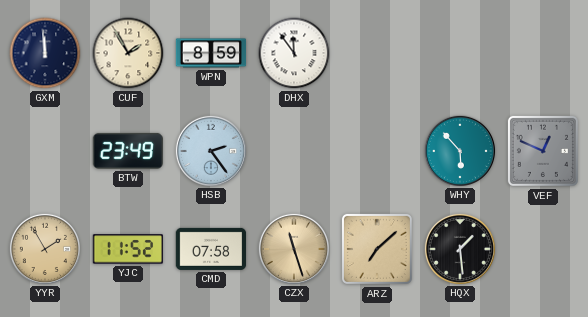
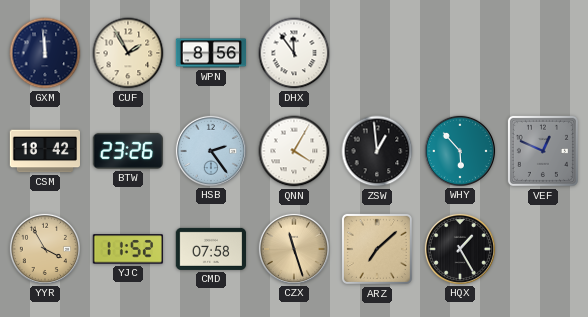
WPN: 8:59 -> 8:56
CSM: none -> 18:42
BTW: 23:49 -> 23:26
QNN: none -> 4:05
ZSW: none -> 12:59
YYR: 1:55 -> 3:55
HQX: 1:29 -> 1:25
